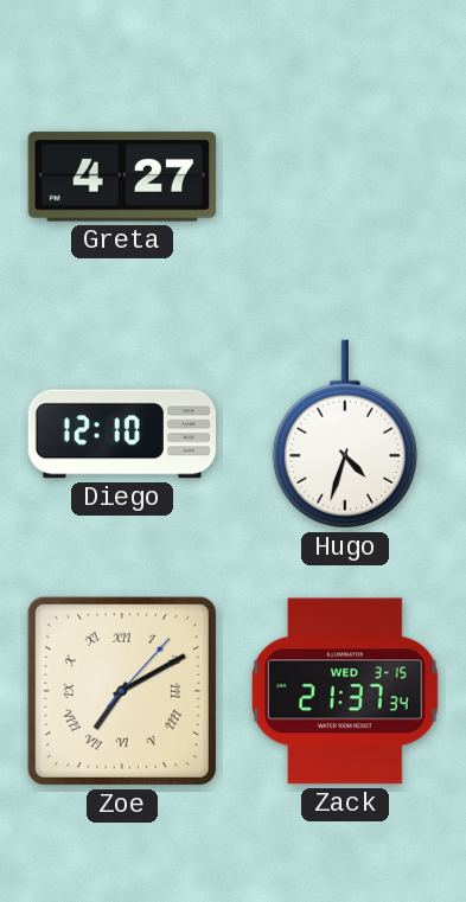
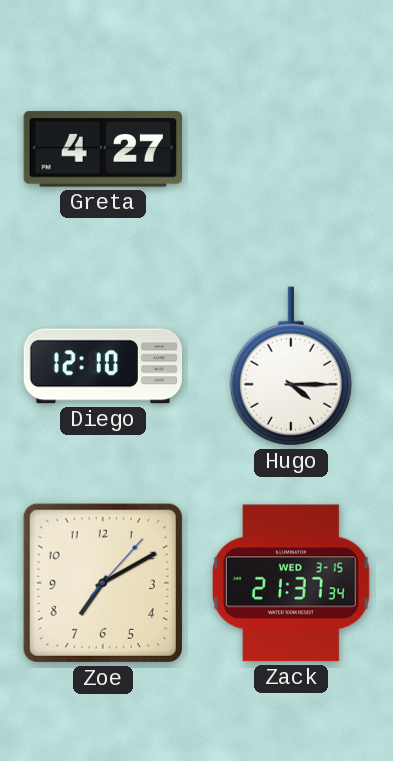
Hugo: 4:33 -> 4:15
Zoe numerals: Roman -> Arabic
